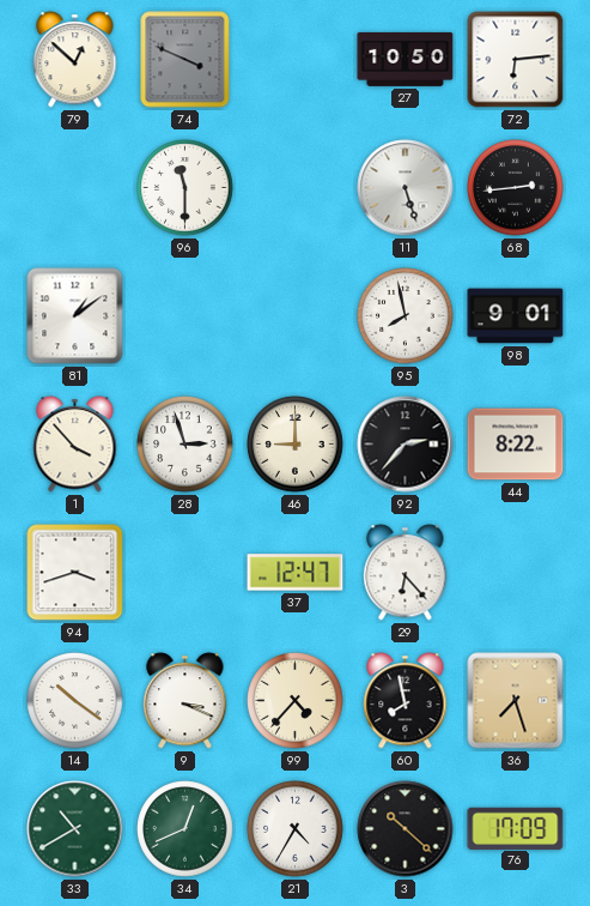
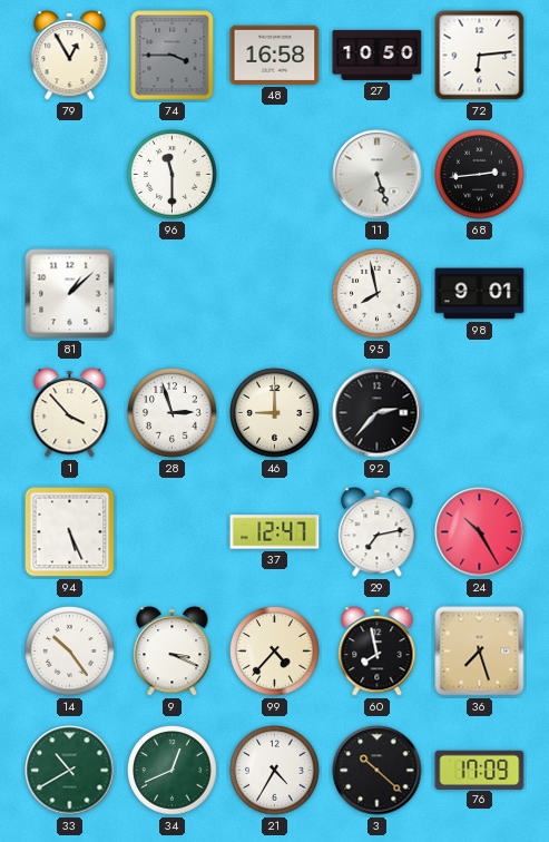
79: 12:52 -> 12:55
74: 3:49 -> 3:45
48: none -> 16:58
81: 1:09 -> 1:08
44: 8:22 -> none
94: 3:42 -> 5:26
29: 6:23 -> 7:13
24: none -> 10:25
14: 10:21 -> 10:24
